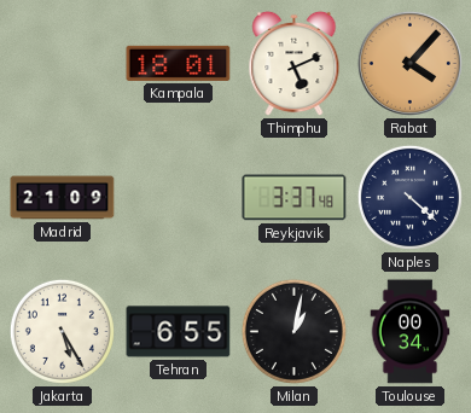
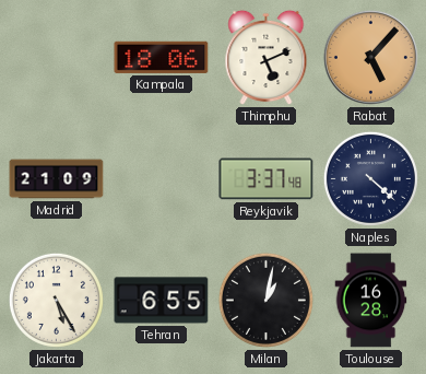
Kampala: 18:01 -> 18:06
Rabat: 4:07 -> 5:07
Toulouse: 00:34 -> 16:28
